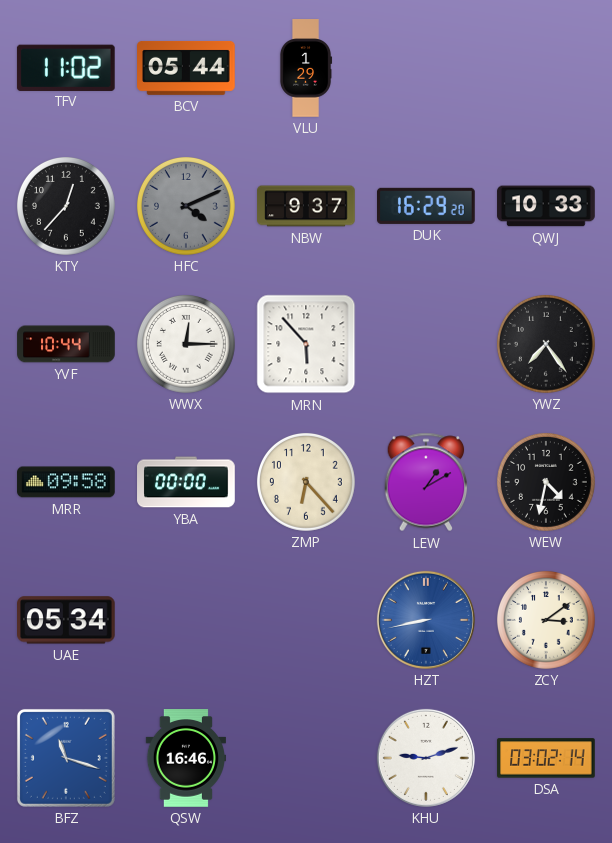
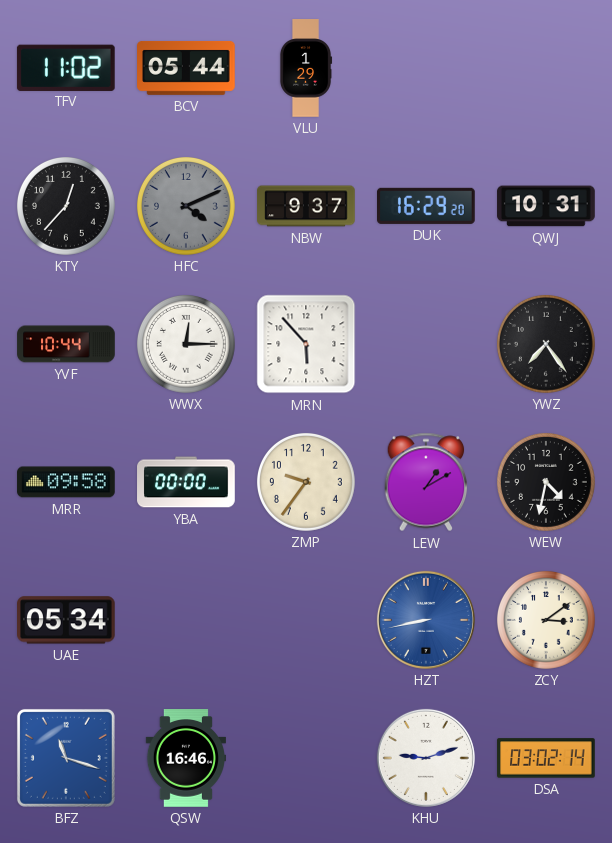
QWJ: 10:33 -> 10:31
ZMP: 6:23 -> 9:36
